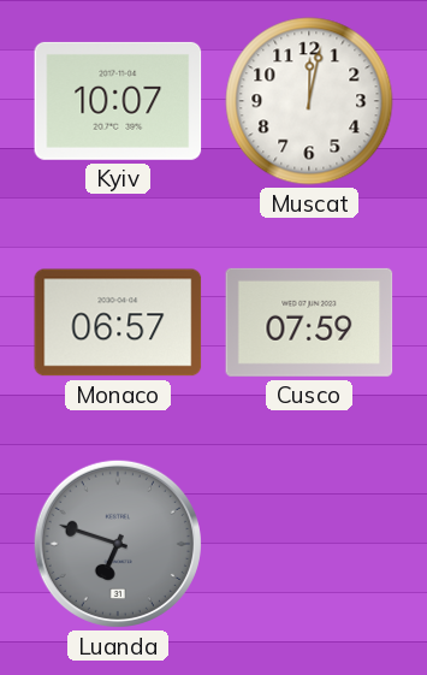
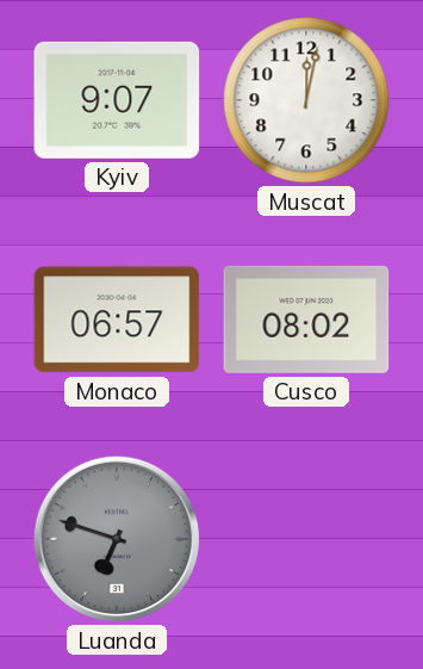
Kyiv: 10:07 -> 9:07
Cusco: 07:59 -> 08:02
